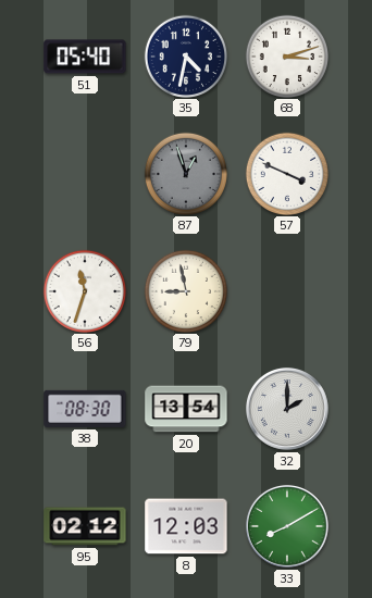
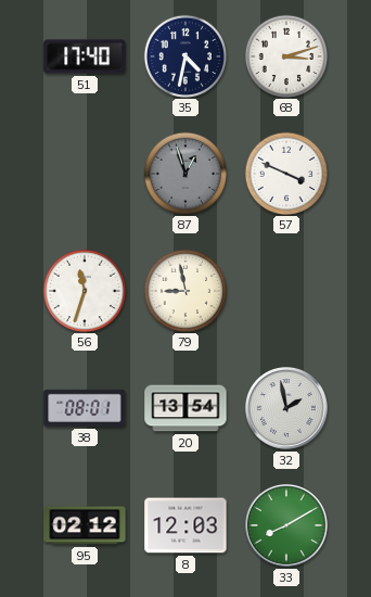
51: 05:40 -> 17:40
38: 08:30 -> 08:01
32: 2:00 -> 1:58
